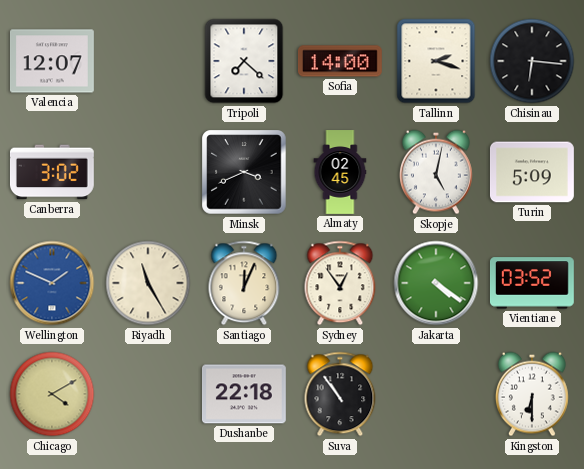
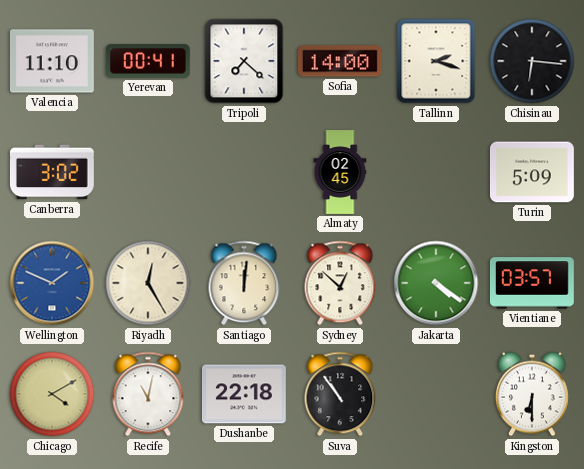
Valencia: 12:07 -> 11:10
Yerevan: none -> 00:41
Minsk: 3:41 -> none
Skopje: 5:02 -> none
Riyadh: 11:25 -> 12:25
Santiago: 12:04 -> 12:01
Sydney: 12:54 -> 12:52
Vientiane: 03:52 -> 03:57
Recife: none -> 11:02
